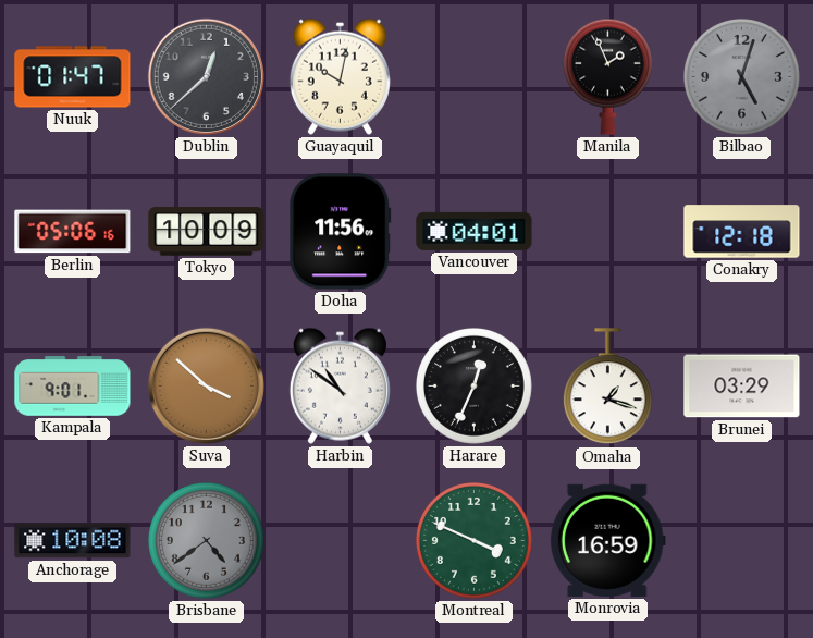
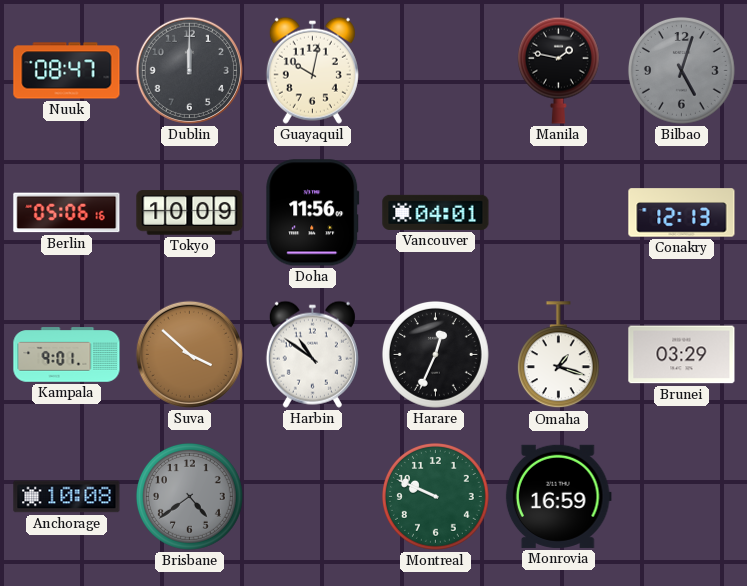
Nuuk: 01:47 -> 08:47
Dublin: 12:38 -> 12:00
Manila: 1:56 -> 1:47
Conakry: 12:18 -> 12:13
Montreal: 3:49 -> 9:49
